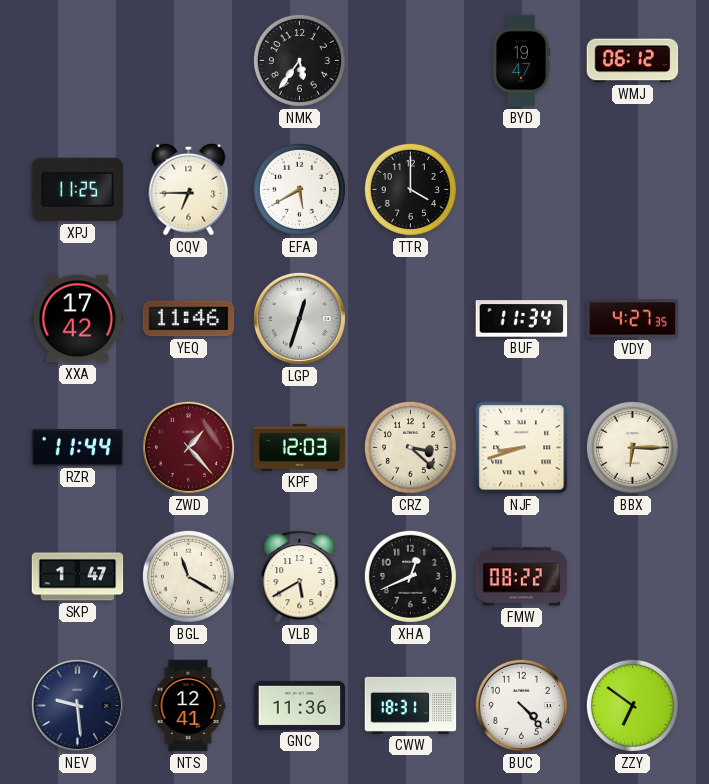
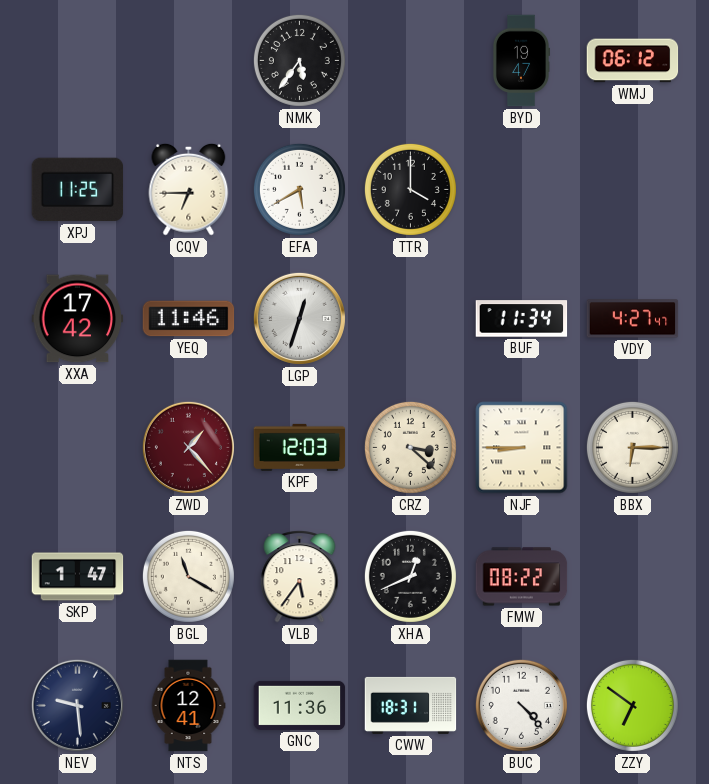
VDY: 4:27:35 -> 4:27:47
RZR: 11:44 -> none
NJF: 8:42 -> 8:45
VLB: 5:40 -> 5:36
